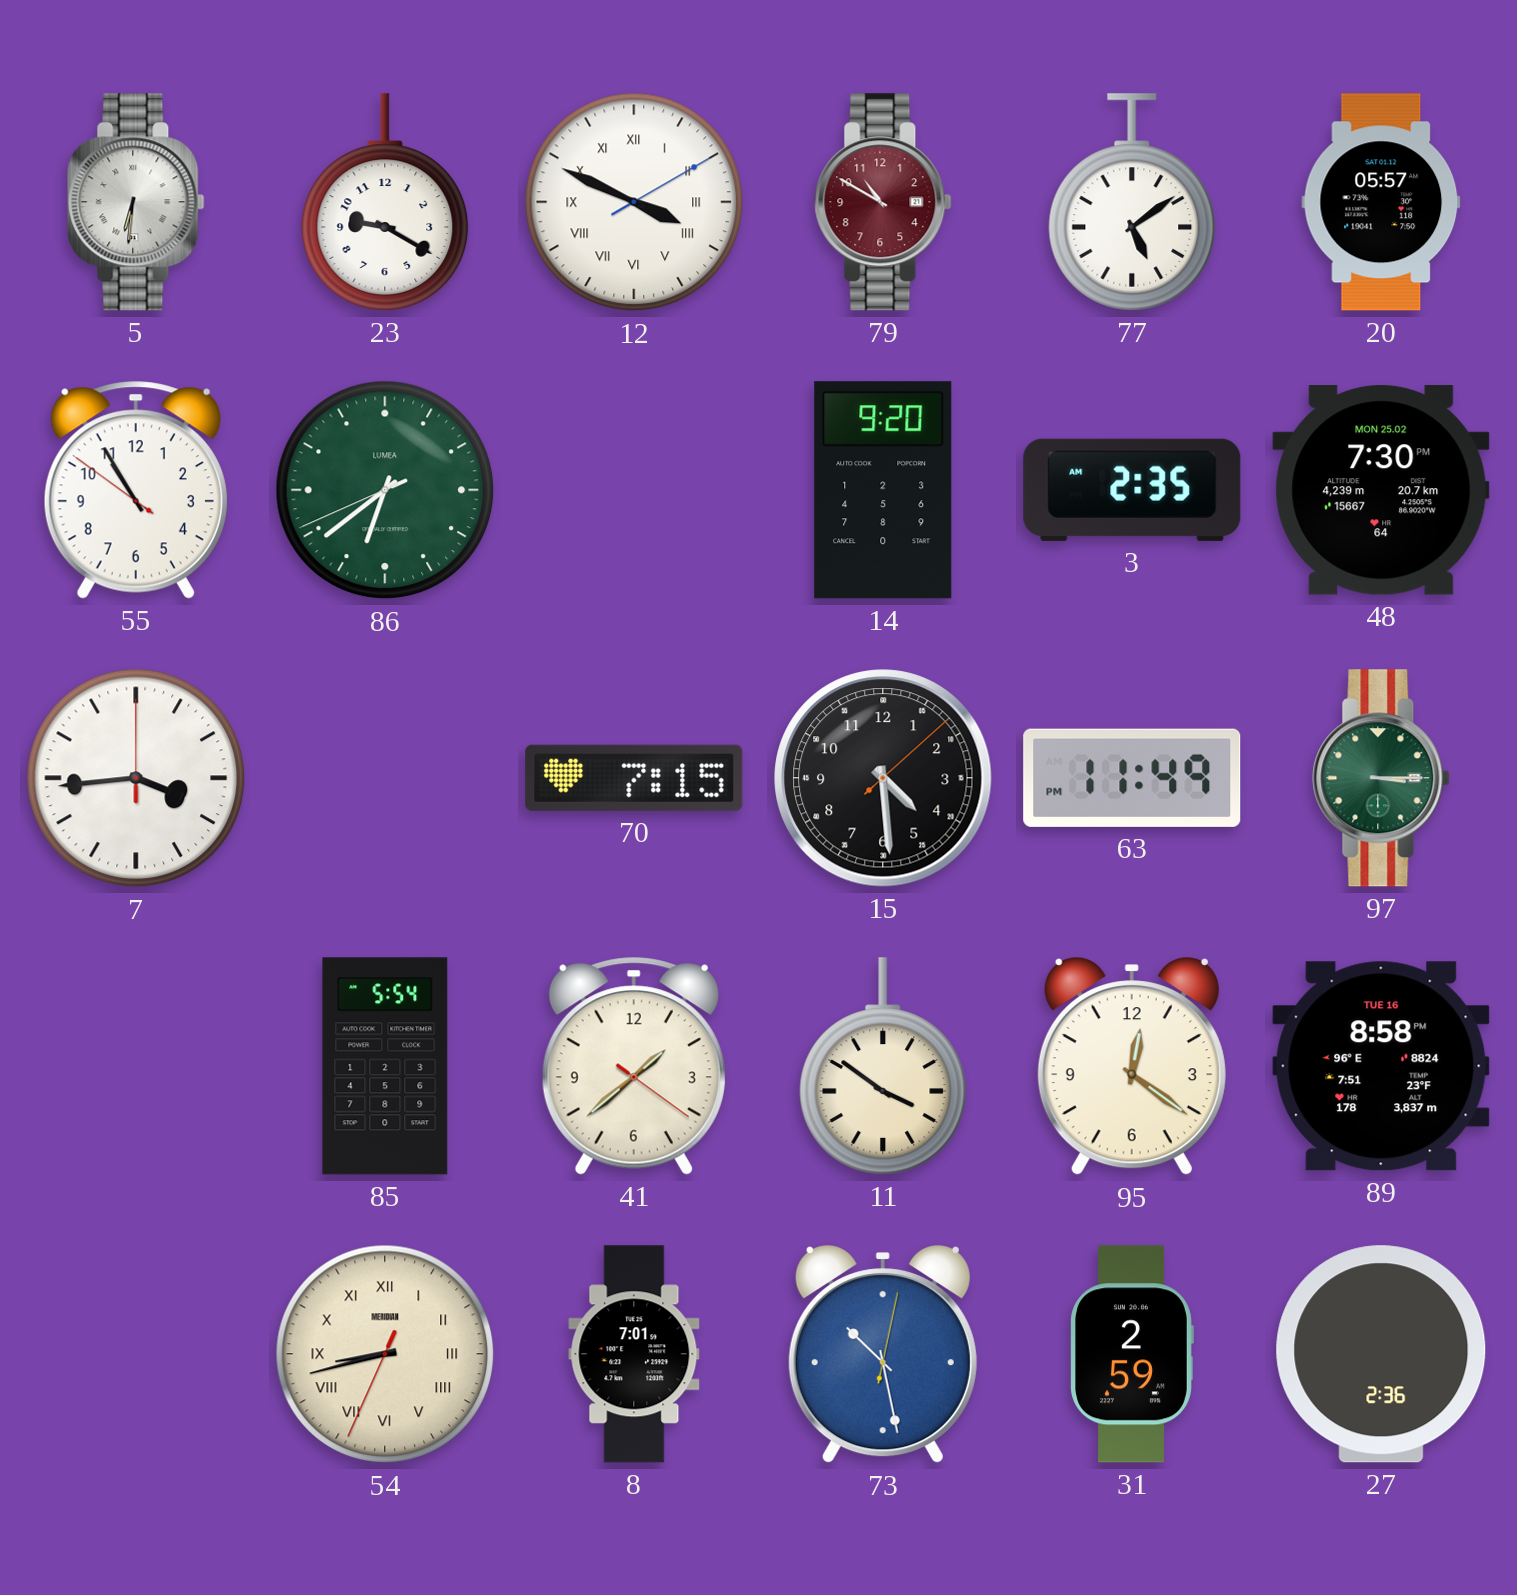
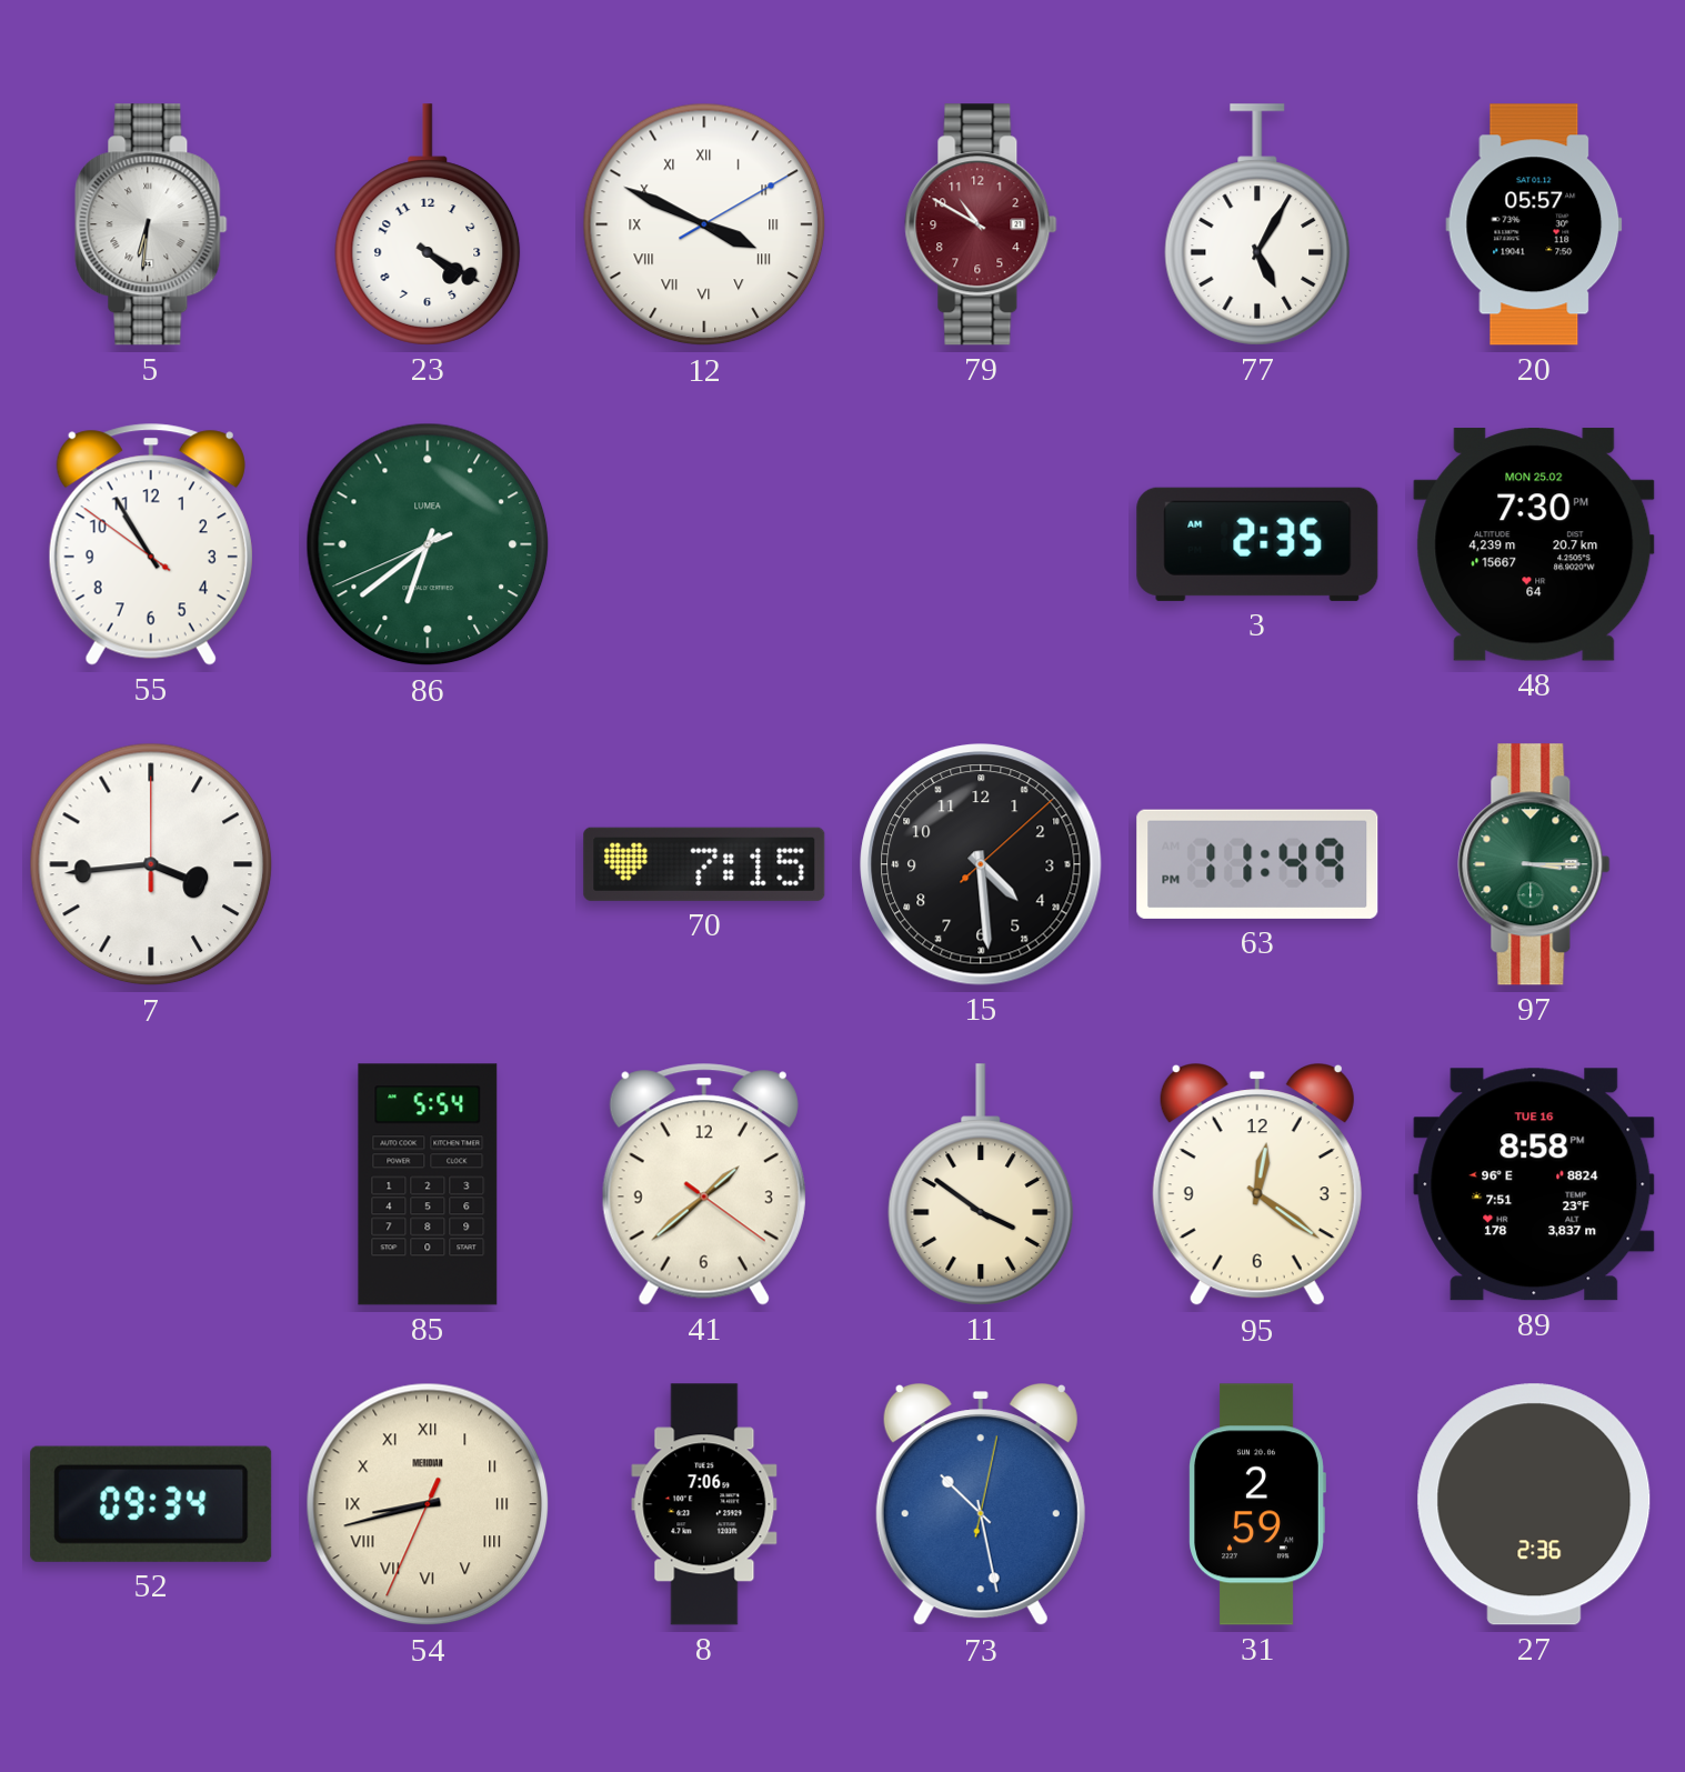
23: 9:20 -> 4:20
77: 5:09 -> 5:05
14: 9:20 -> none
52: none -> 09:34
8: 7:01 -> 7:06
